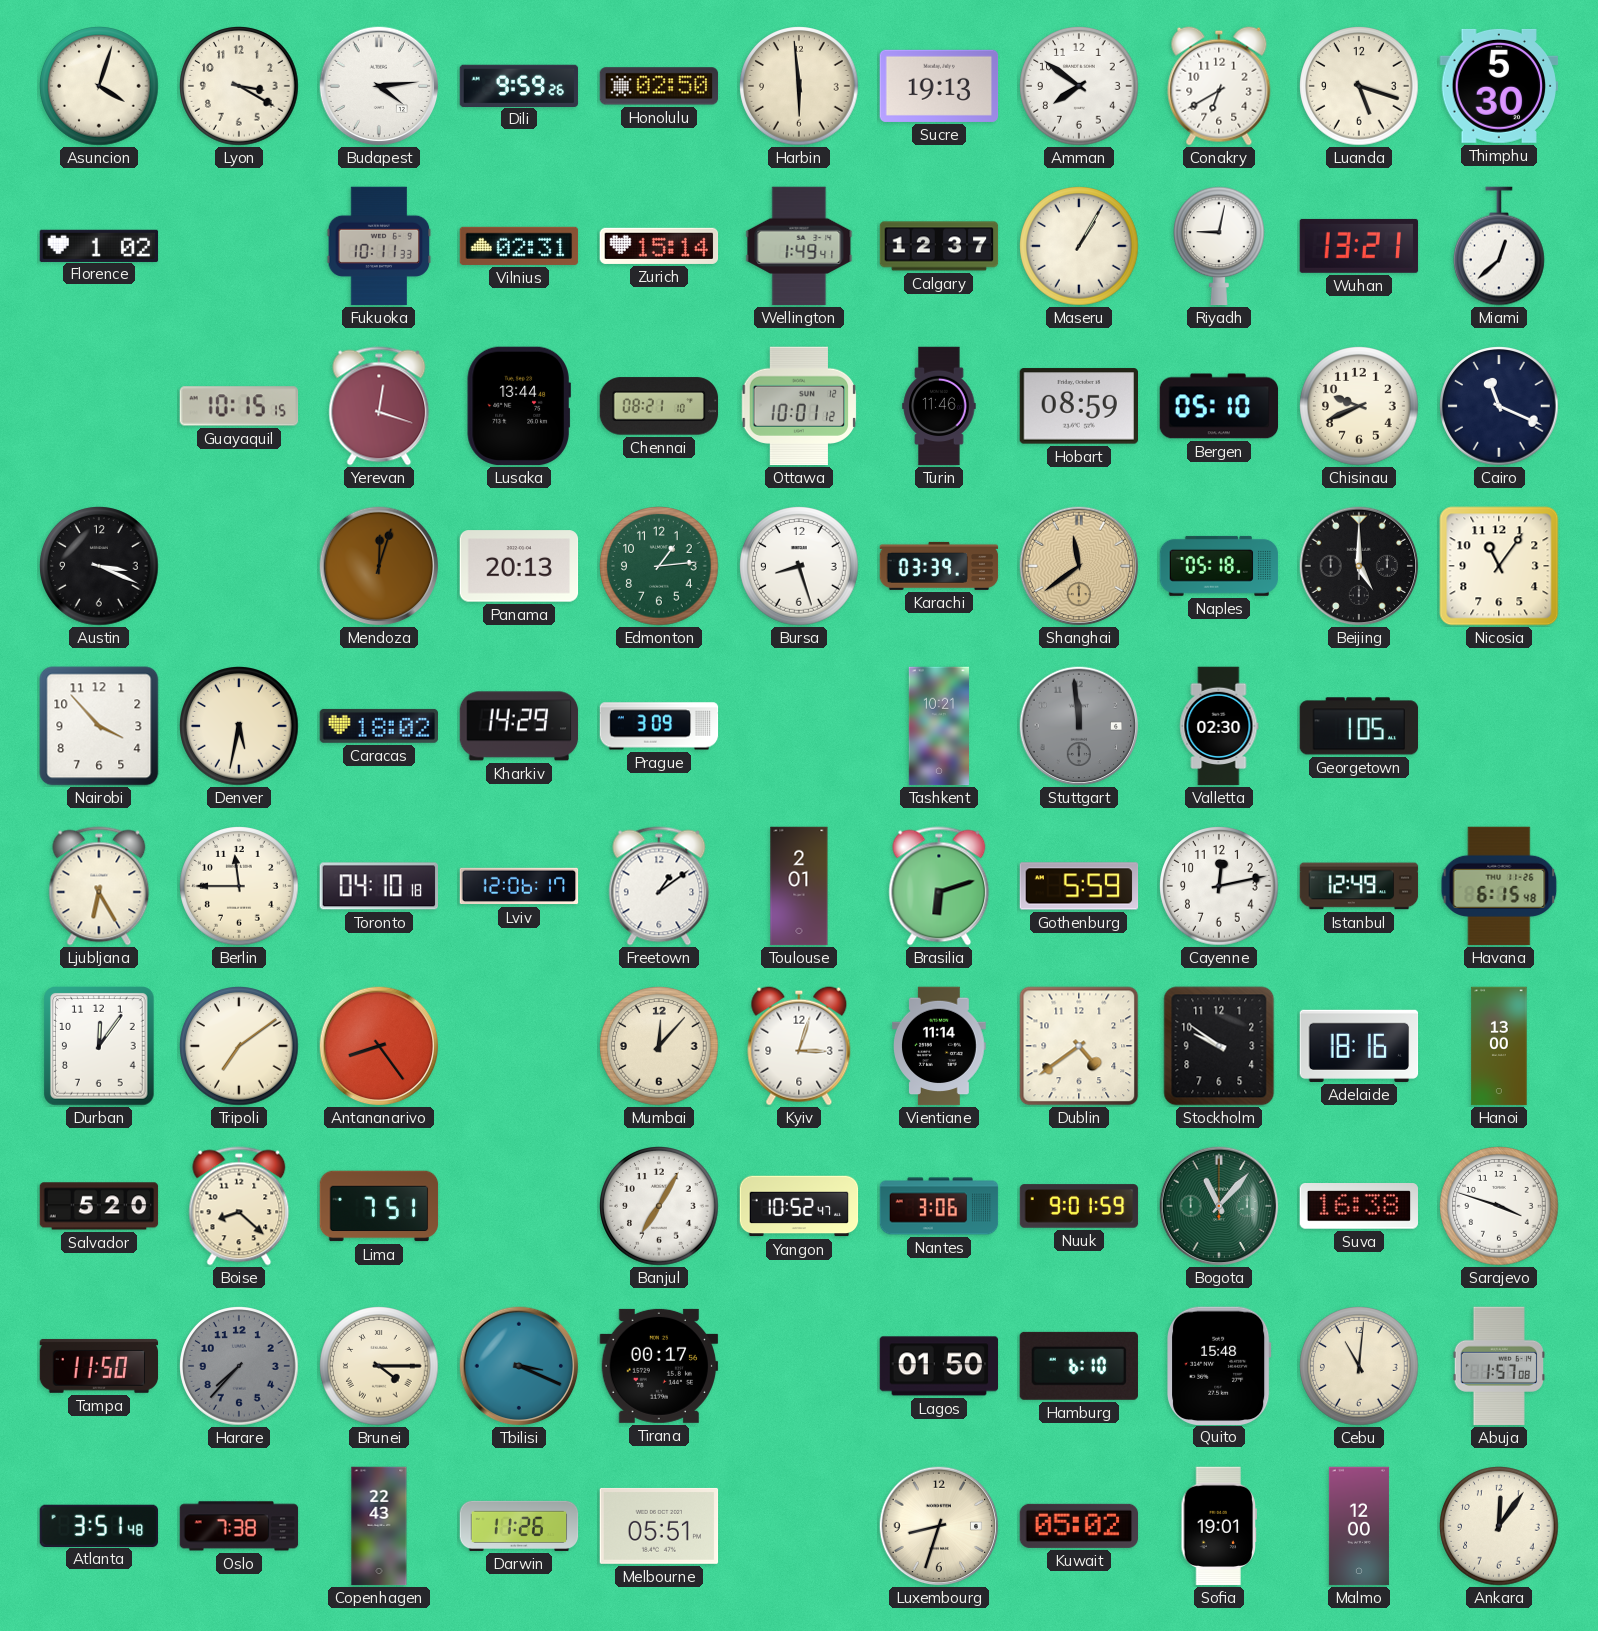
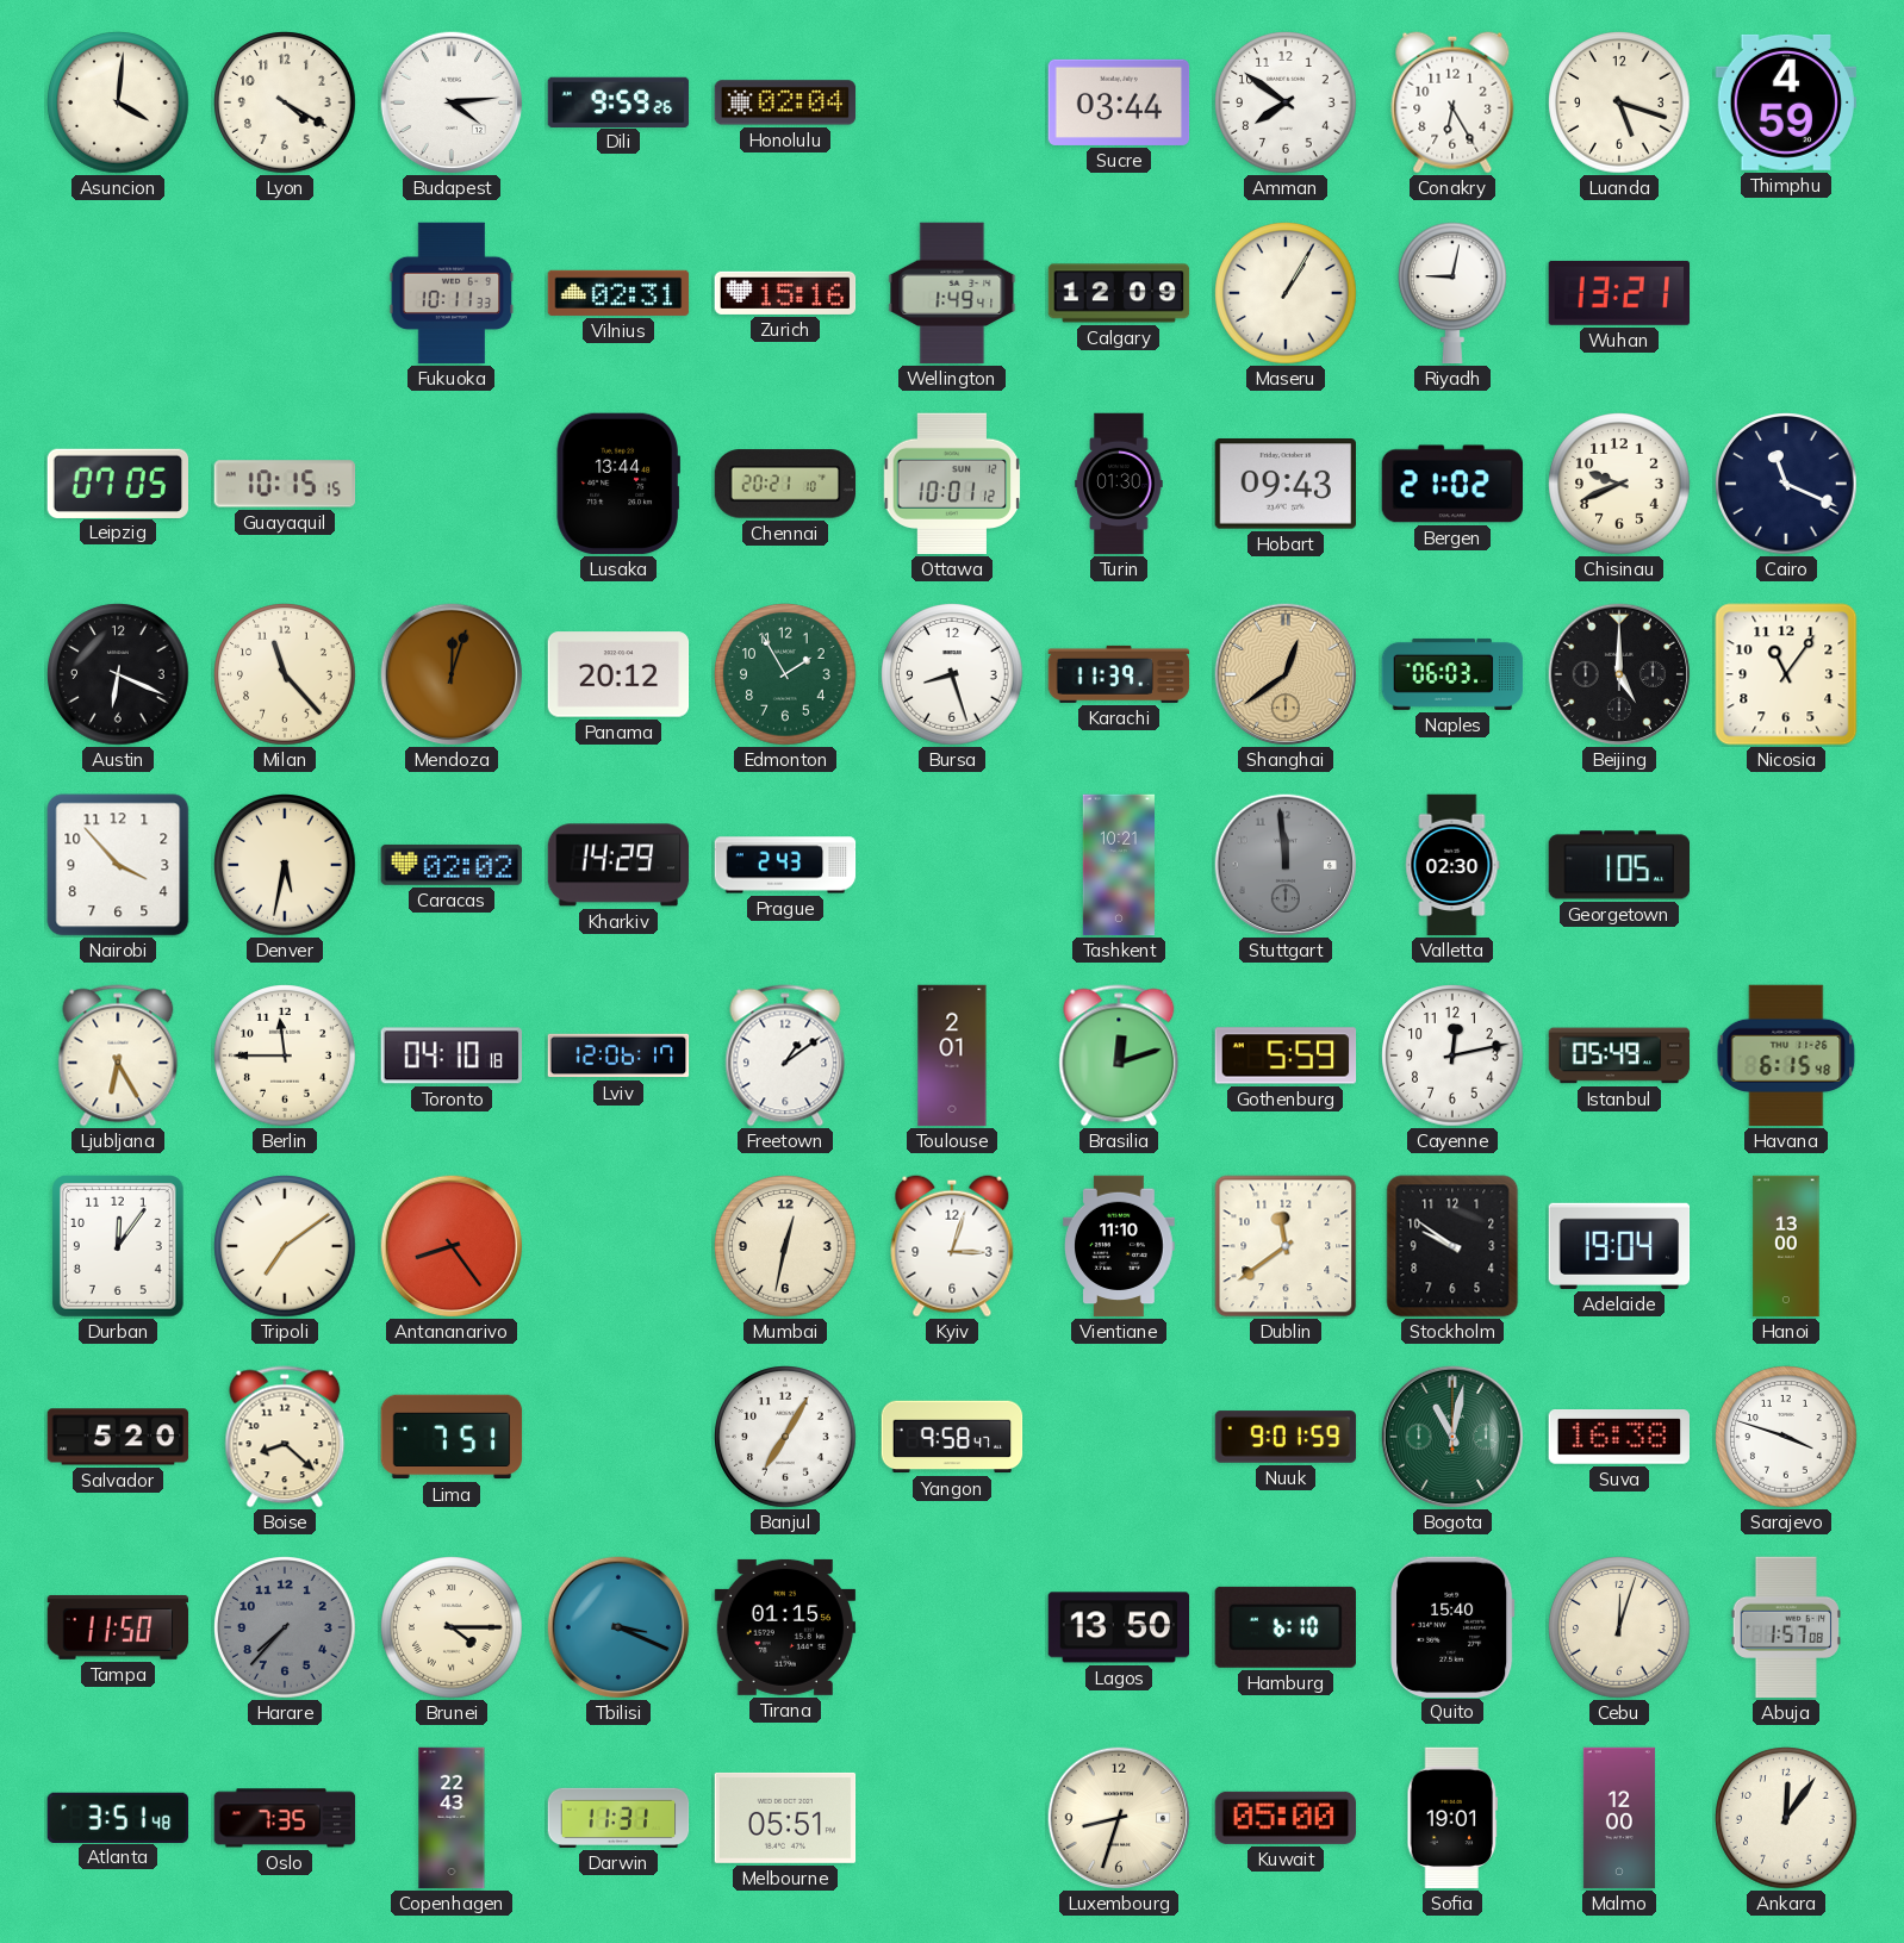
Asuncion: 4:03 -> 4:01
Lyon: 3:20 -> 4:20
Honolulu: 02:50 -> 02:04
Harbin: 5:59 -> none
Sucre: 19:13 -> 03:44
Conakry: 6:40 -> 6:25
Thimphu: 5:30 -> 4:59
Florence: 1:02 -> none
Zurich: 15:14 -> 15:16
Calgary: 12:37 -> 12:09
Miami: 12:38 -> none
Leipzig: none -> 07:05
Yerevan: 12:18 -> none
Chennai: 08:21 -> 20:21
Turin: 11:46 -> 01:30
Hobart: 08:59 -> 09:43
Bergen: 05:10 -> 21:02
Austin: 3:19 -> 6:19
Milan: none -> 11:23
Panama: 20:13 -> 20:12
Edmonton: 1:14 -> 1:55
Karachi: 03:39 -> 11:39
Shanghai: 11:39 -> 12:39
Naples: 05:18 -> 06:03
Caracas: 18:02 -> 02:02
Prague: 3:09 -> 2:43
Brasilia: 6:12 -> 12:12
Istanbul: 12:49 -> 05:49
Mumbai: 12:07 -> 12:32
Vientiane: 11:14 -> 11:10
Dublin: 4:39 -> 11:39
Adelaide: 18:16 -> 19:04
Yangon: 10:52 -> 9:58
Nantes: 3:06 -> none
Bogota: 11:07 -> 11:02
Tirana: 00:17 -> 01:15
Lagos: 01:50 -> 13:50
Quito: 15:48 -> 15:40
Cebu: 11:01 -> 12:03
Oslo: 7:38 -> 7:35
Darwin: 11:26 -> 11:31
Kuwait: 05:02 -> 05:00
